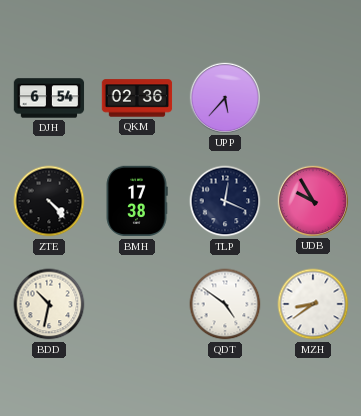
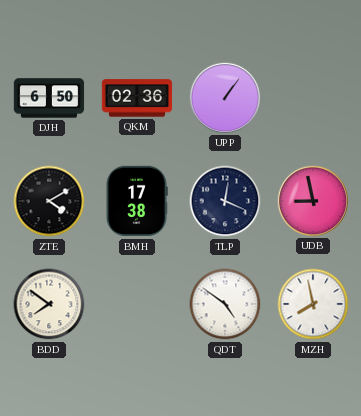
DJH: 6:54 -> 6:50
UPP: 5:37 -> 1:06
ZTE: 4:23 -> 4:10
UDB: 9:55 -> 8:58
BDD: 10:32 -> 7:51
MZH: 8:39 -> 7:58
